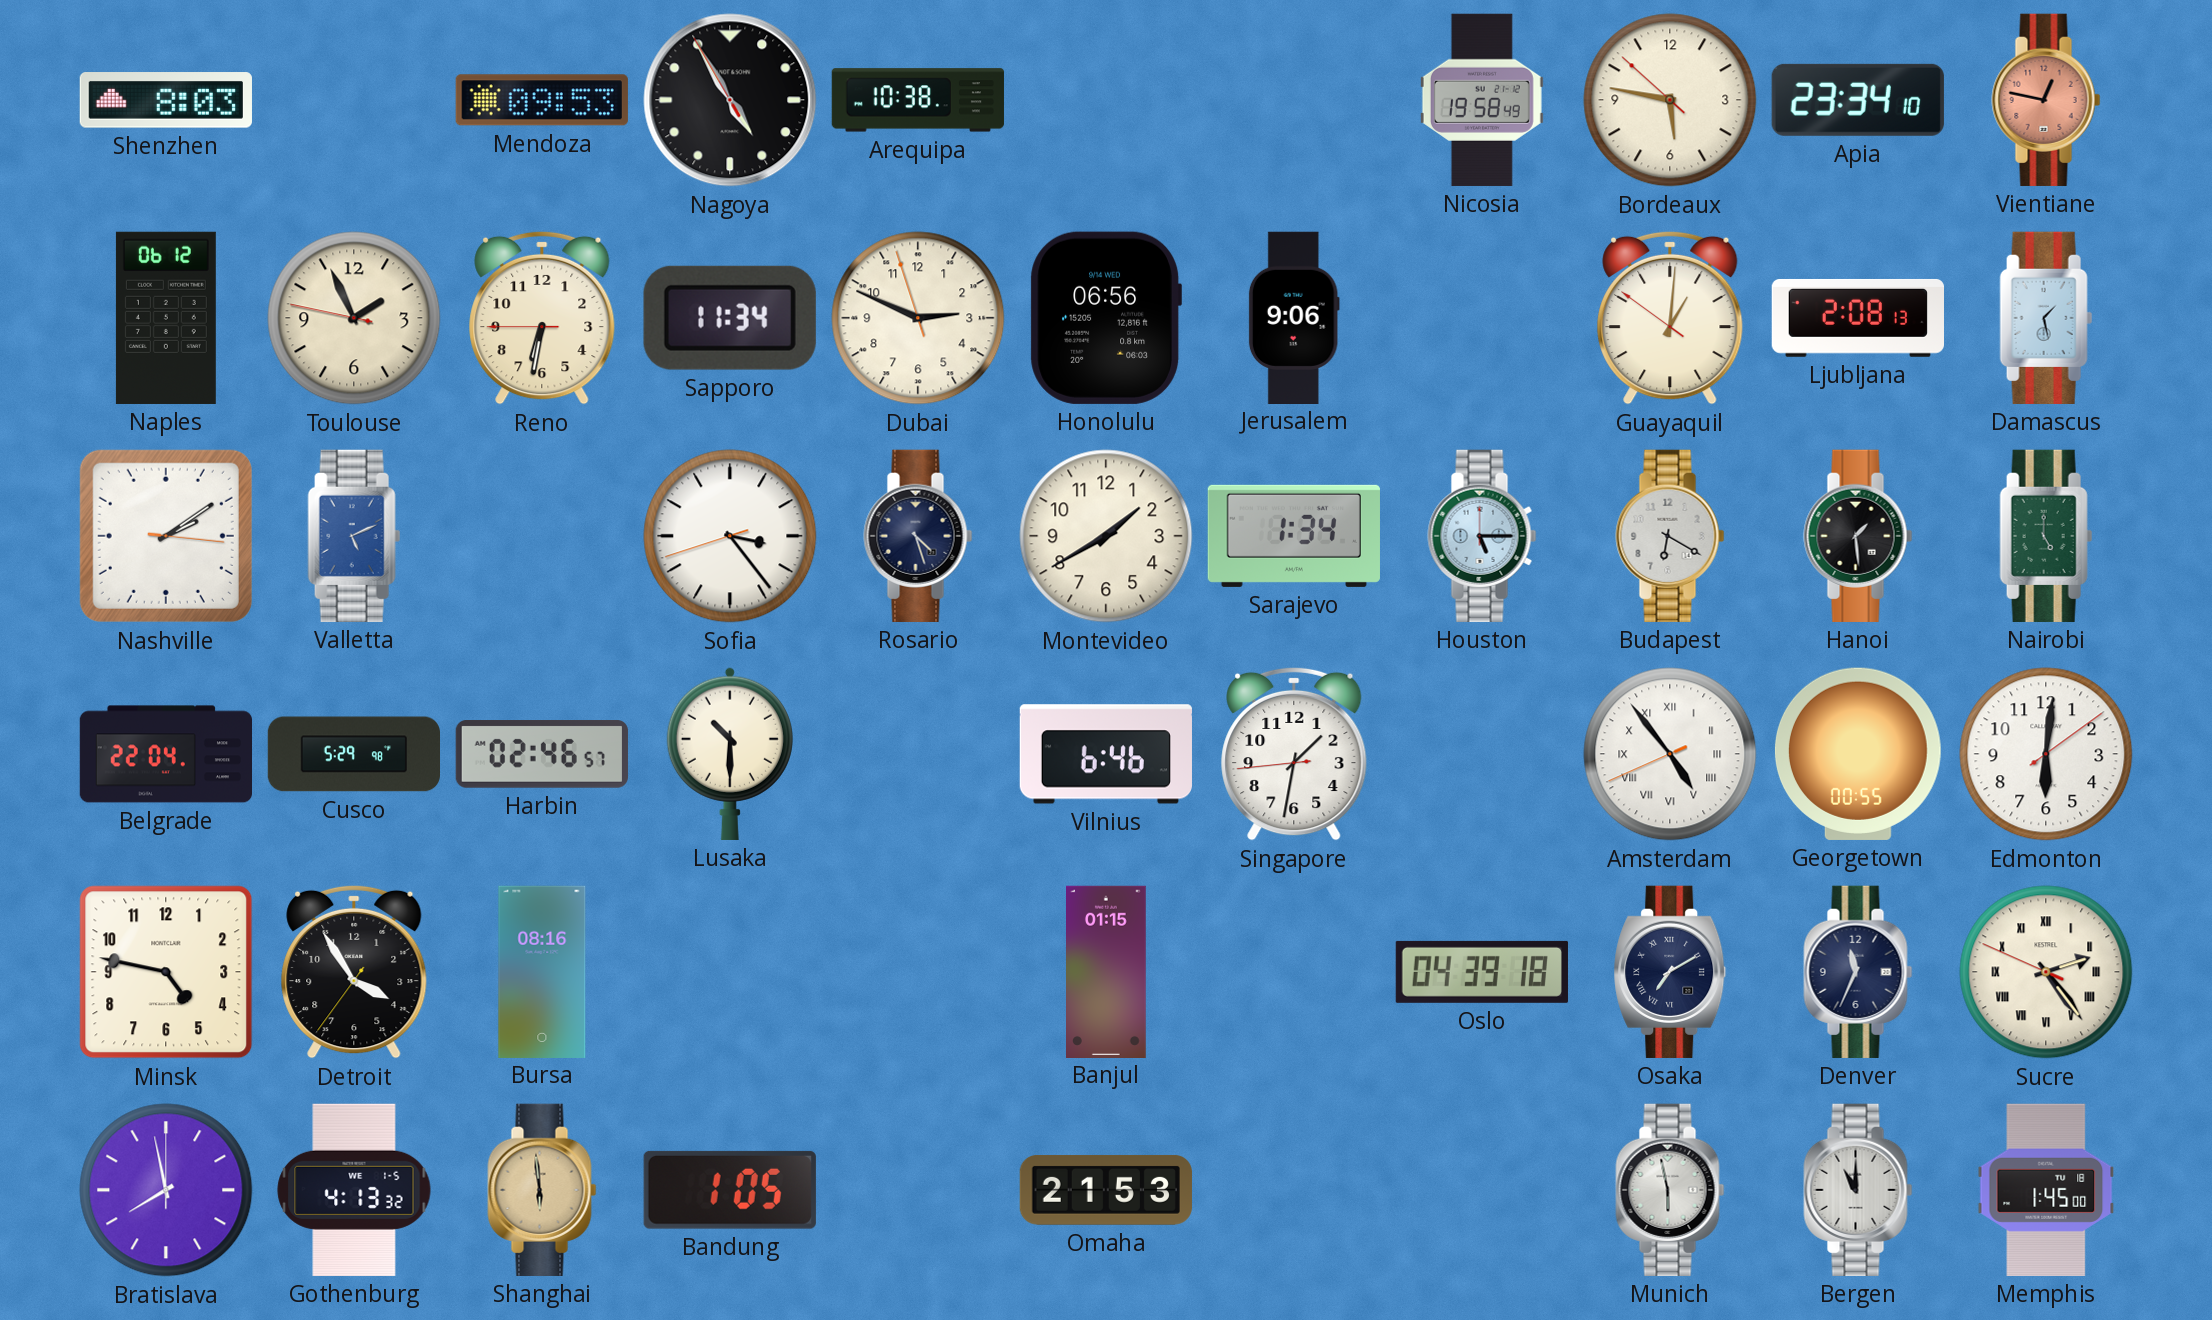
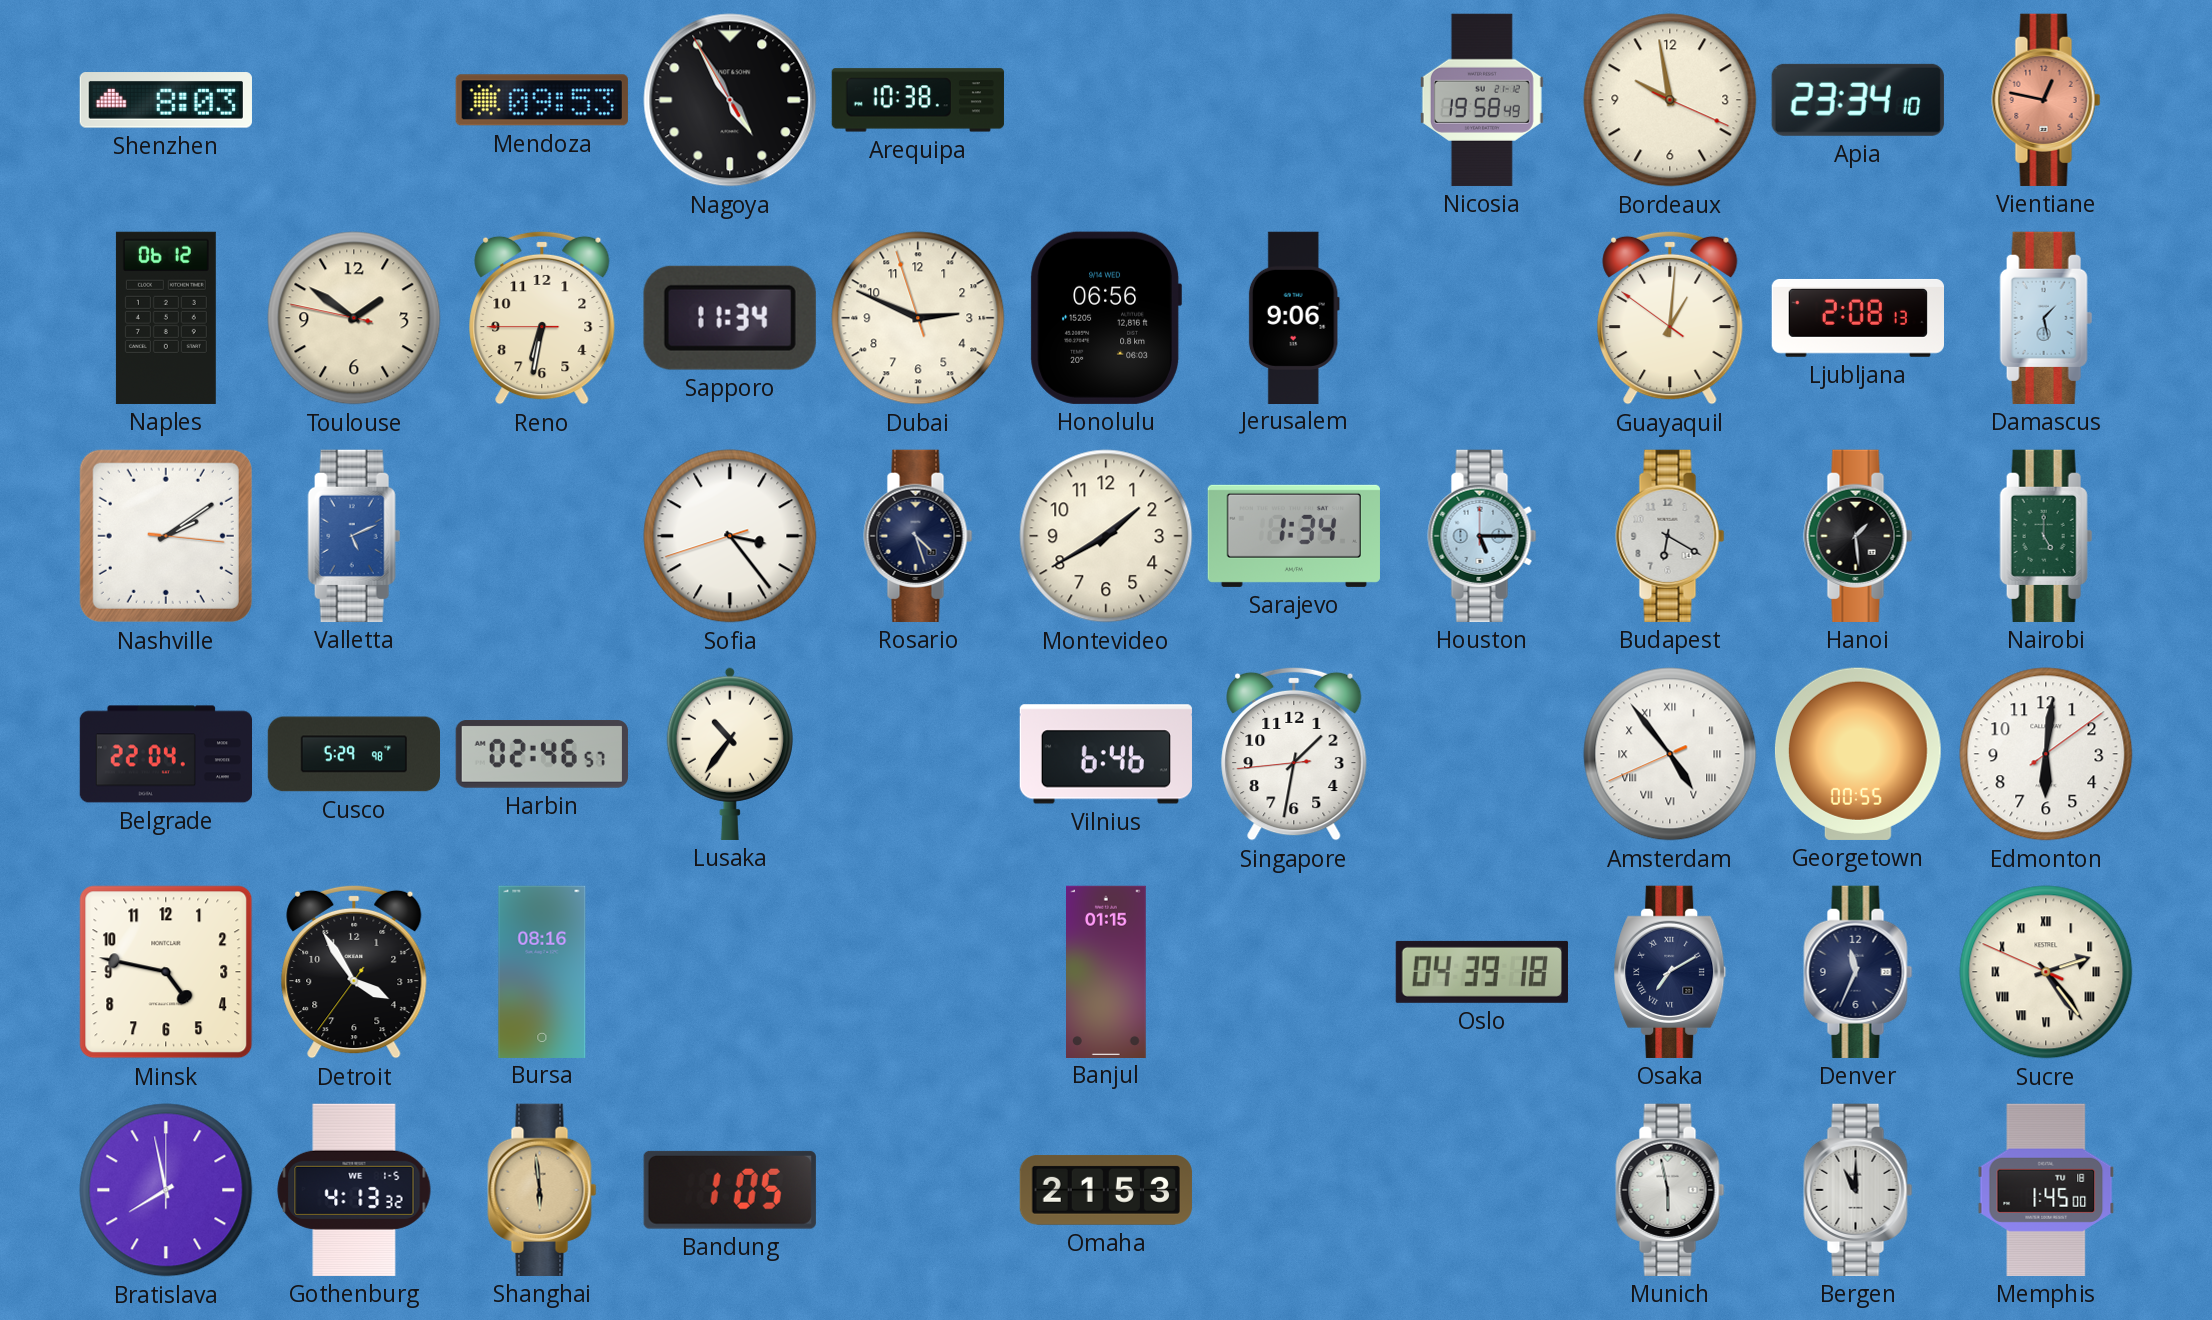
Bordeaux: 5:46 -> 9:58
Toulouse: 1:55 -> 1:50
Lusaka: 10:30 -> 10:36
